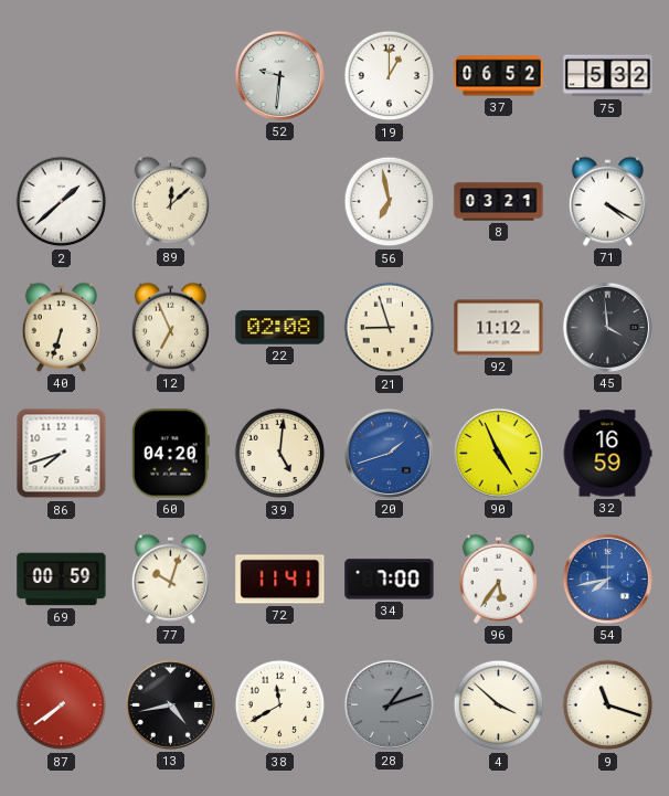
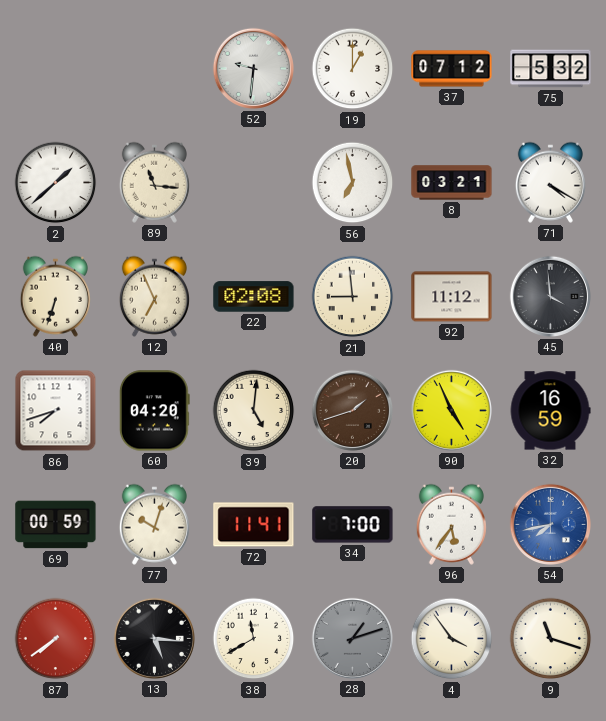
37: 06:52 -> 07:12
89: 12:08 -> 11:16
21: 8:57 -> 8:59
20 dial: blue -> brown
13: 4:43 -> 5:16
4: 3:52 -> 3:54
